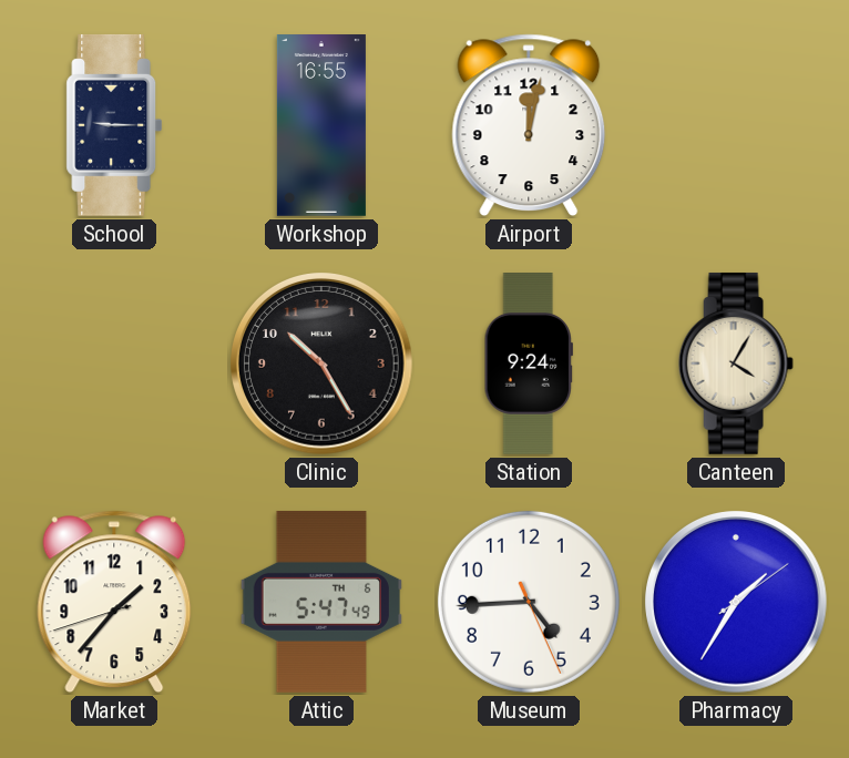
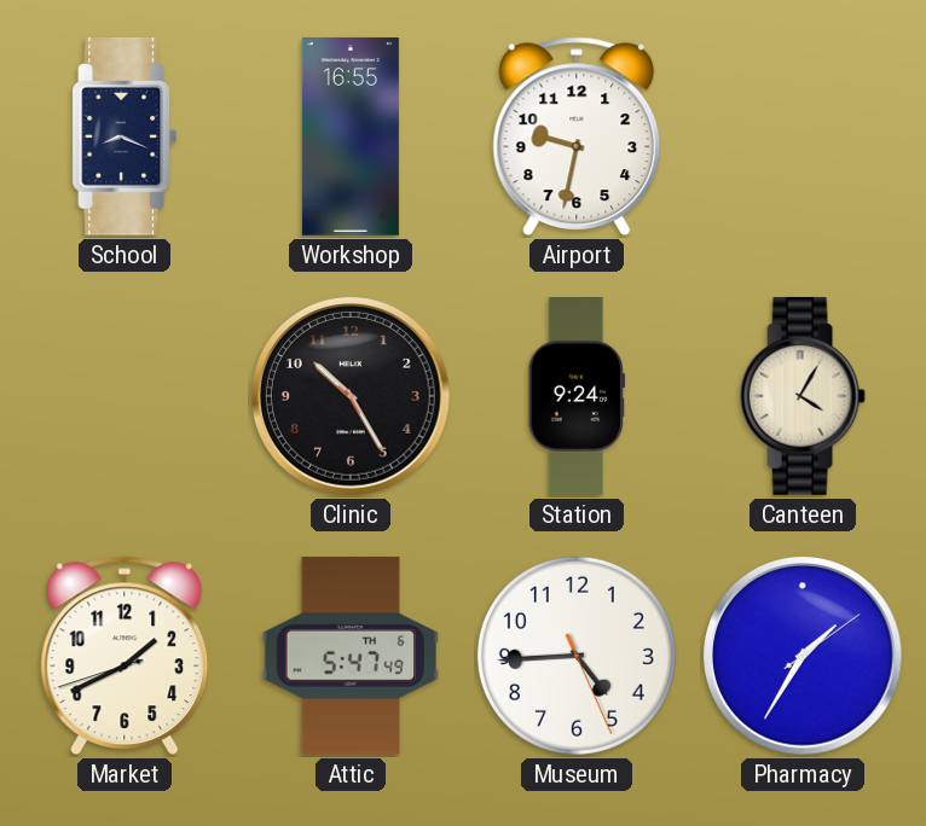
School: 9:15 -> 8:19
Airport: 12:02 -> 9:32
Market: 1:36 -> 1:40
